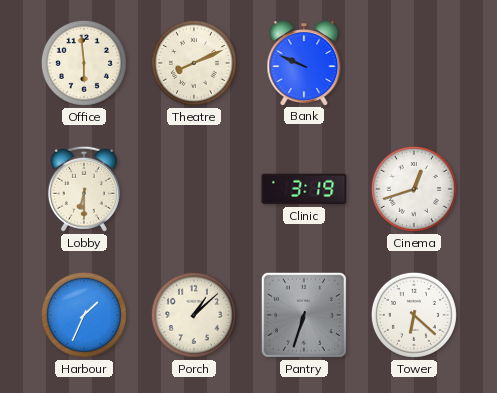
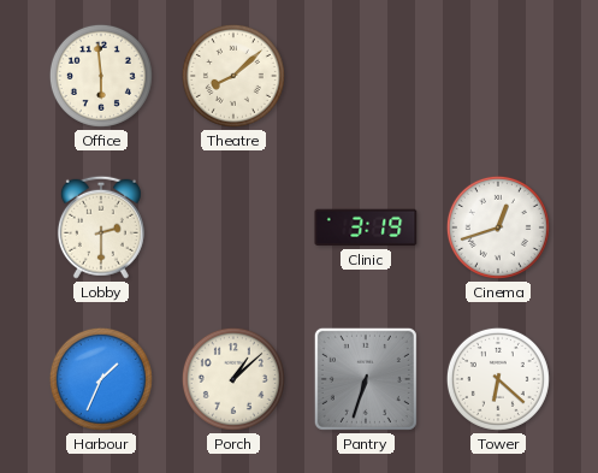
Theatre: 8:11 -> 8:08
Bank: 9:49 -> none
Lobby: 6:30 -> 2:30
